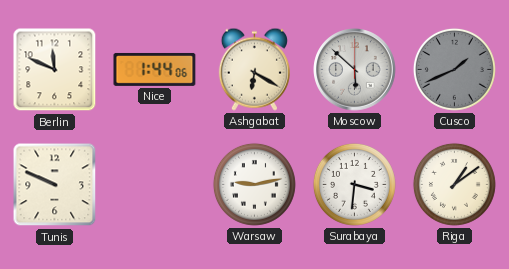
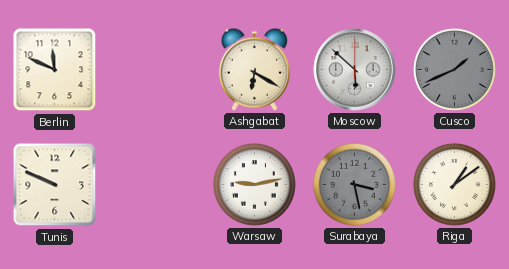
Nice: 1:44 -> none
Surabaya: 3:31 -> 3:28
Surabaya dial: white -> grey
